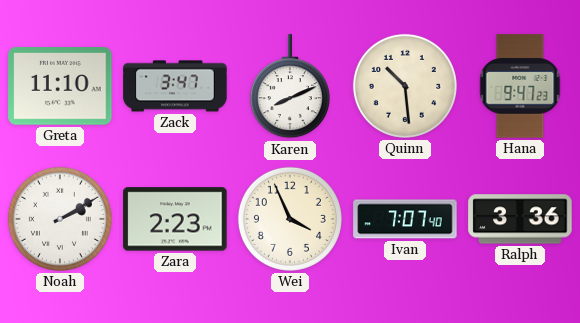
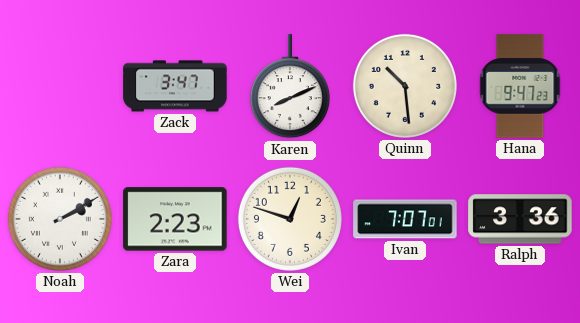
Greta: 11:10 -> none
Wei: 3:56 -> 12:48
Ivan: 7:07:40 -> 7:07:01
